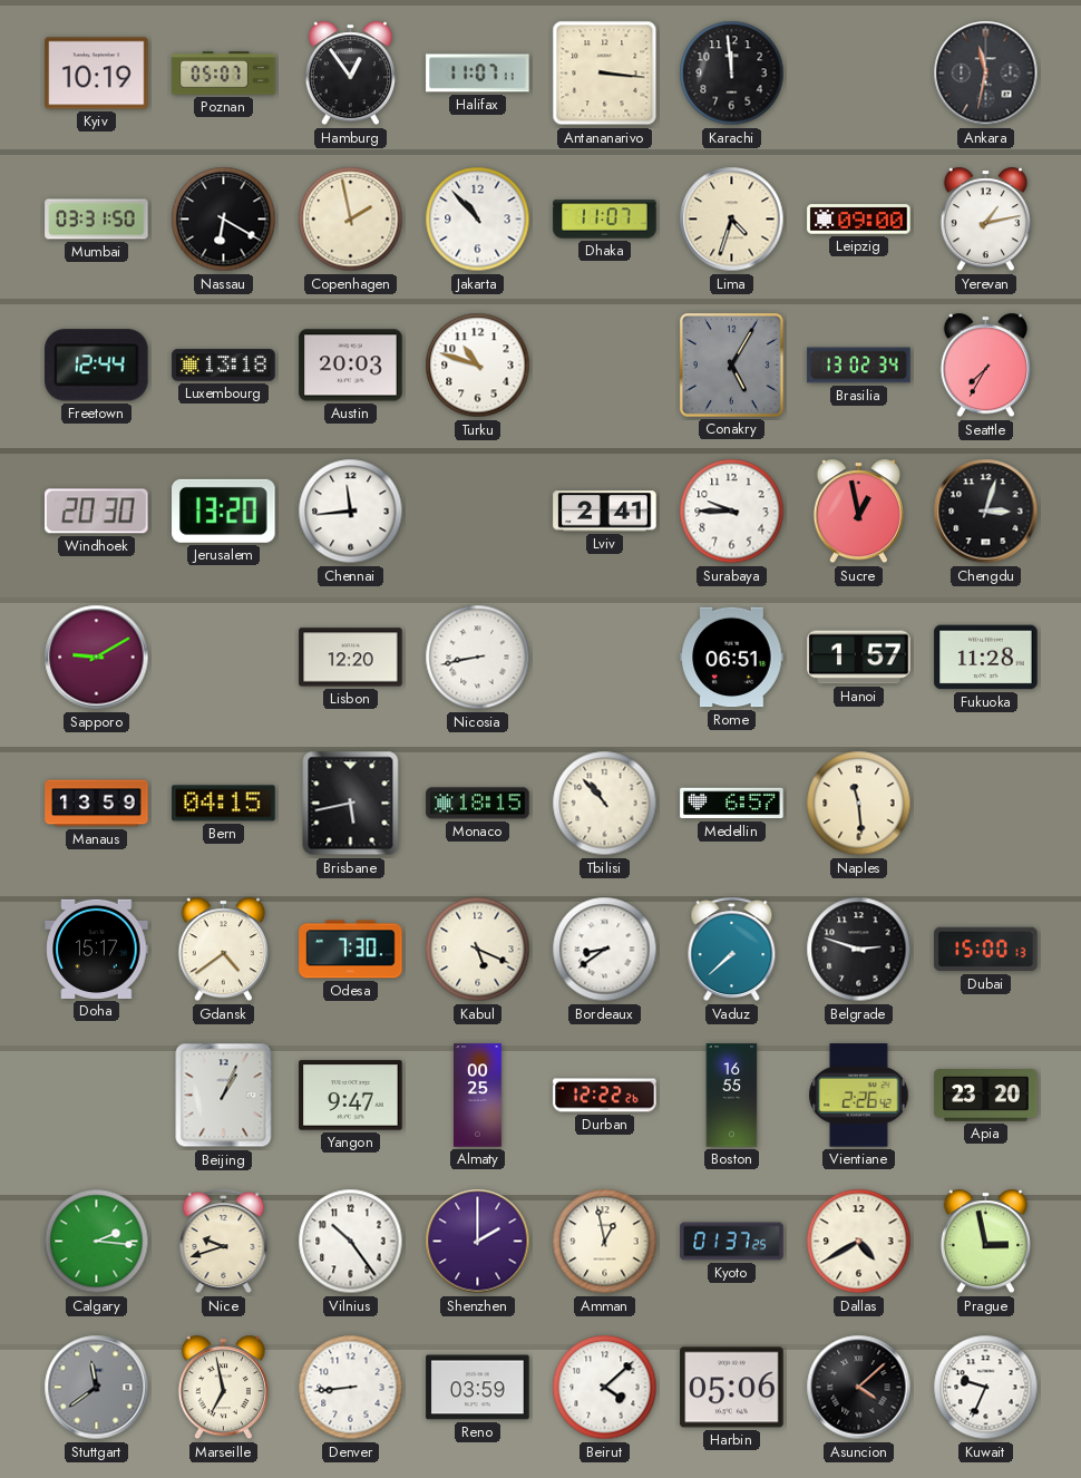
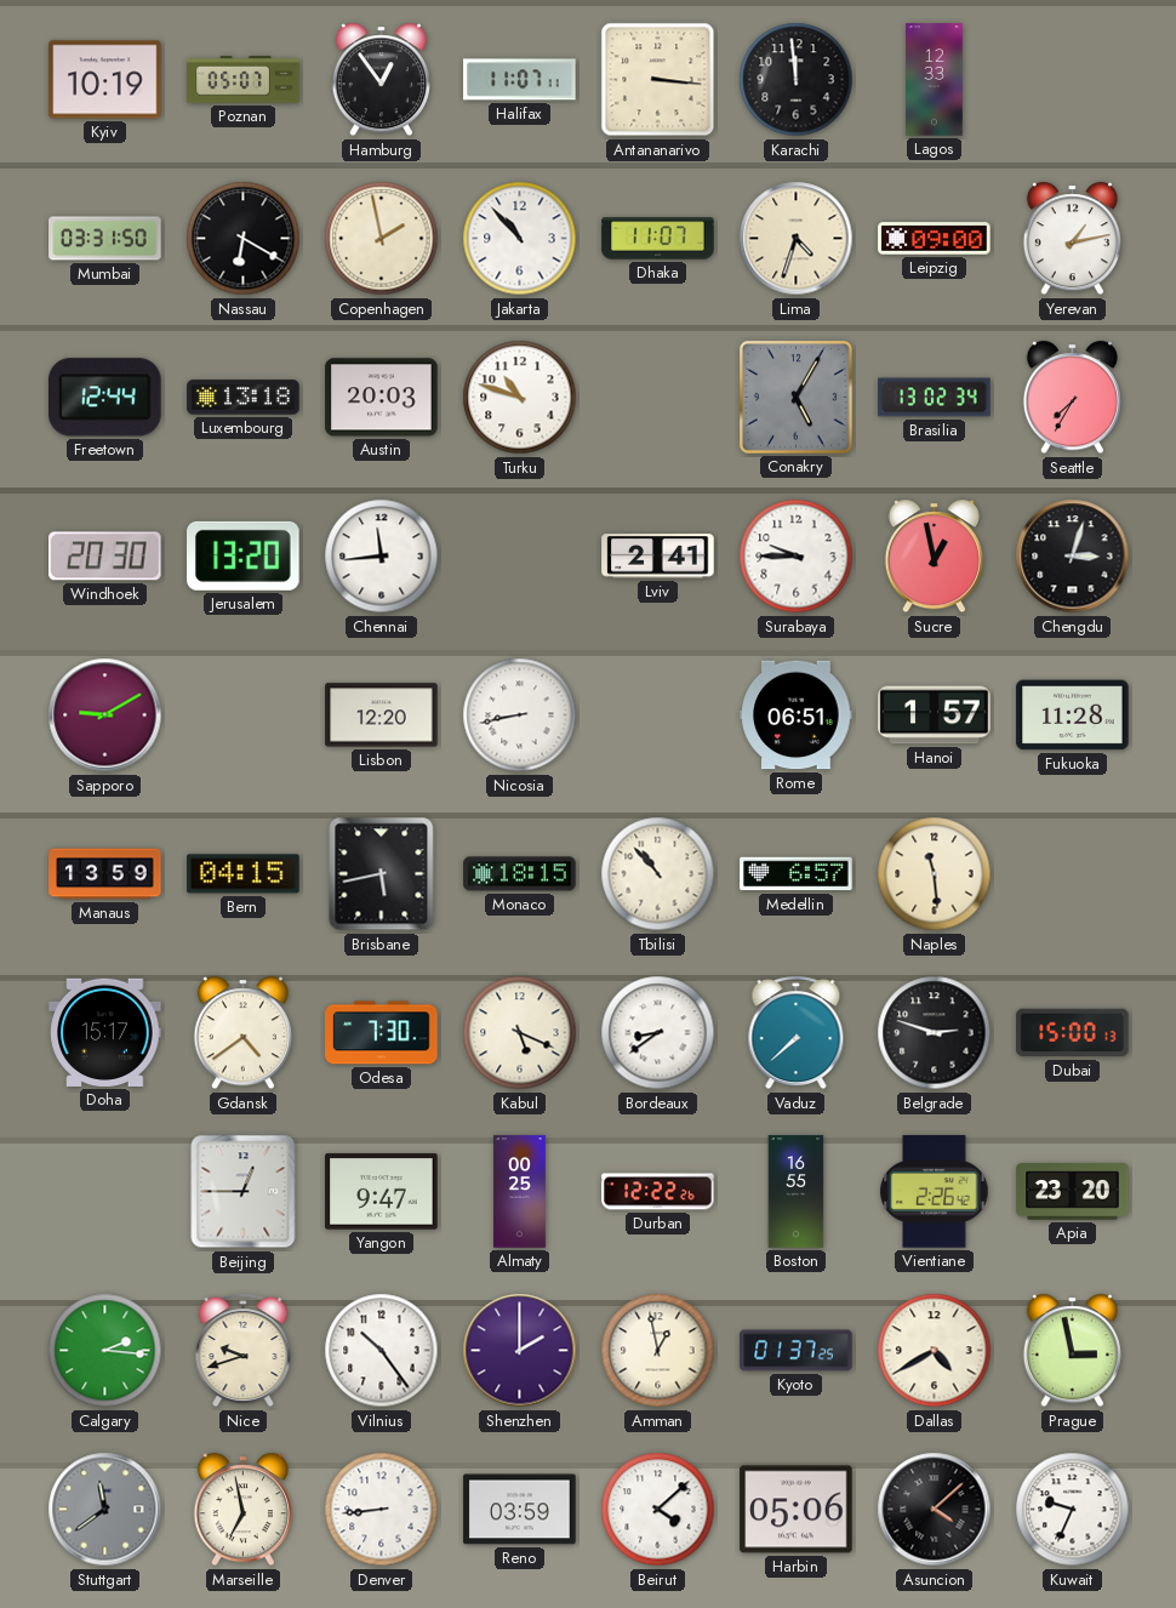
Lagos: none -> 12:33
Ankara: 11:32 -> none
Beijing: 1:04 -> 12:45
